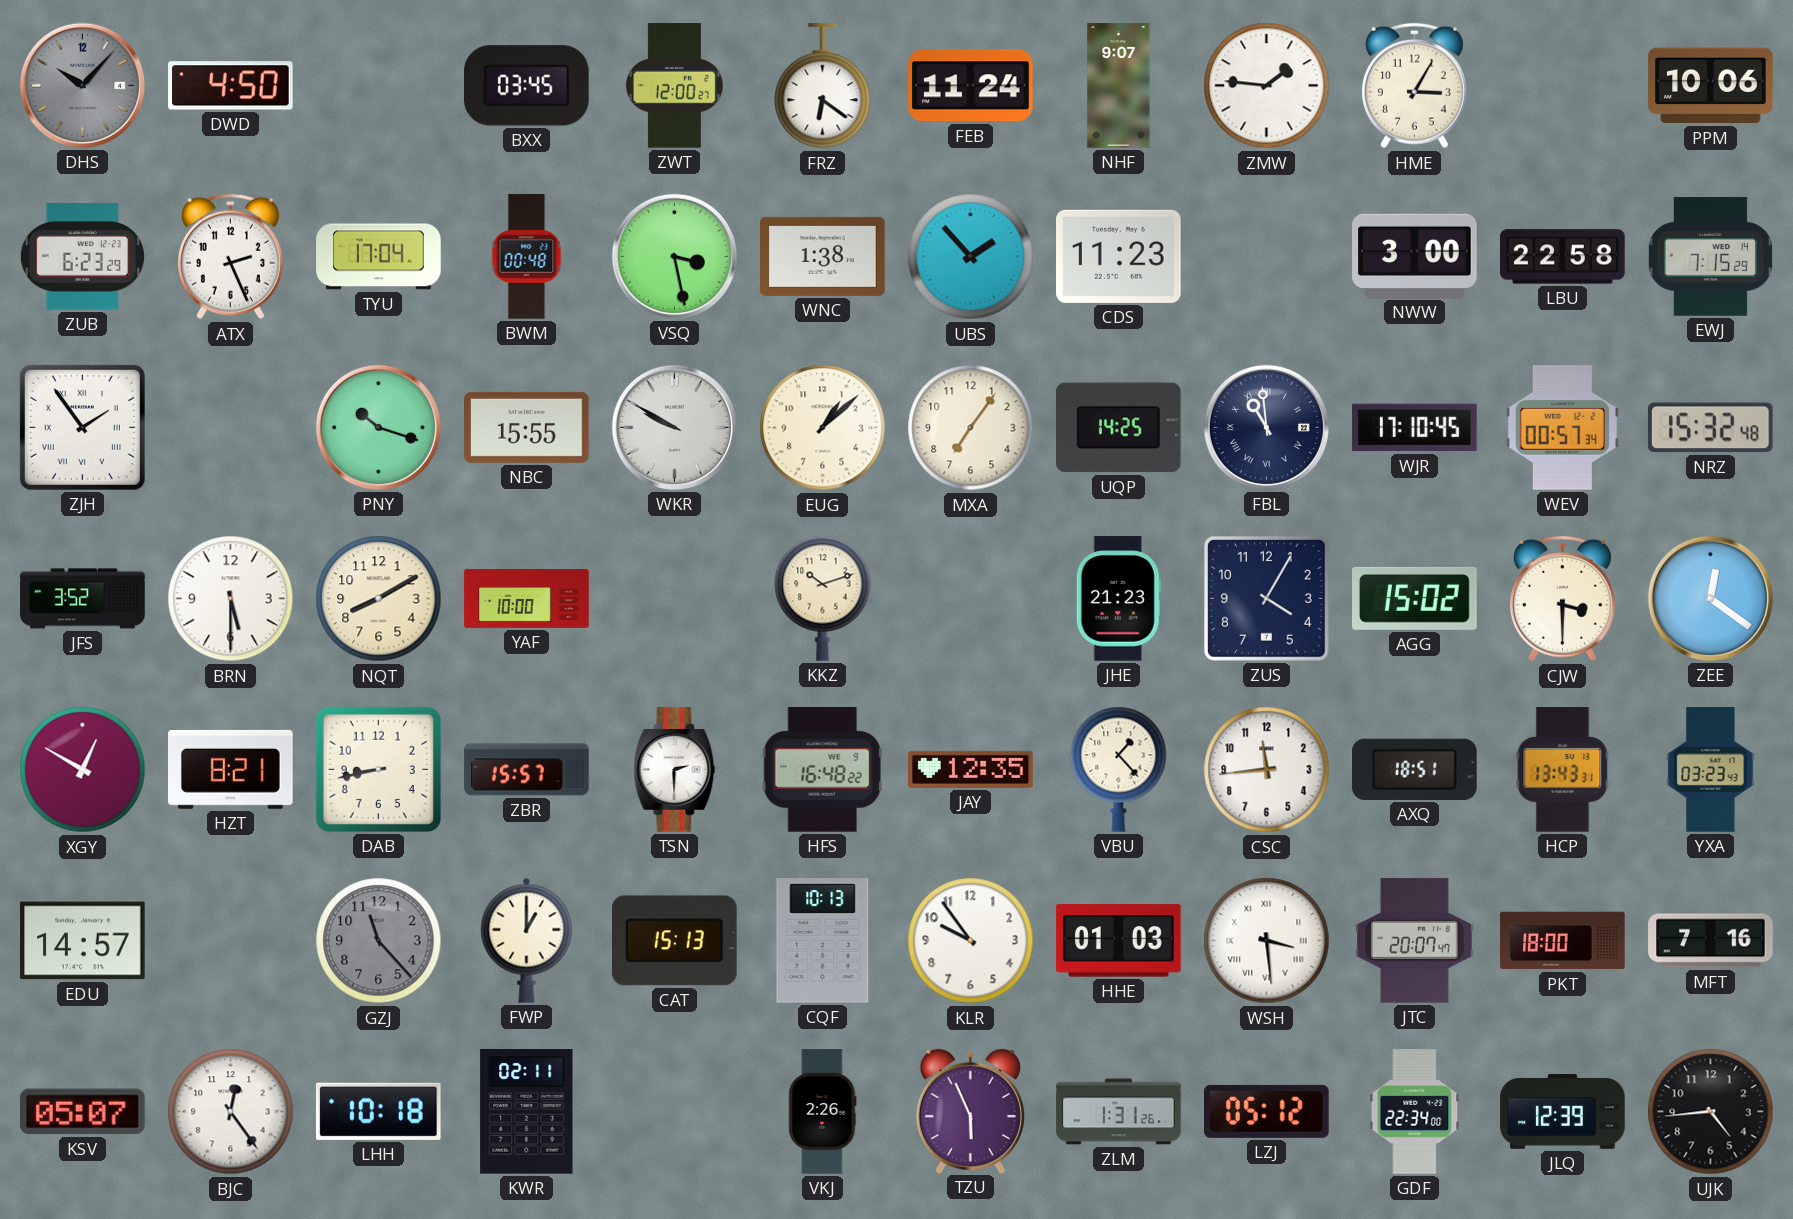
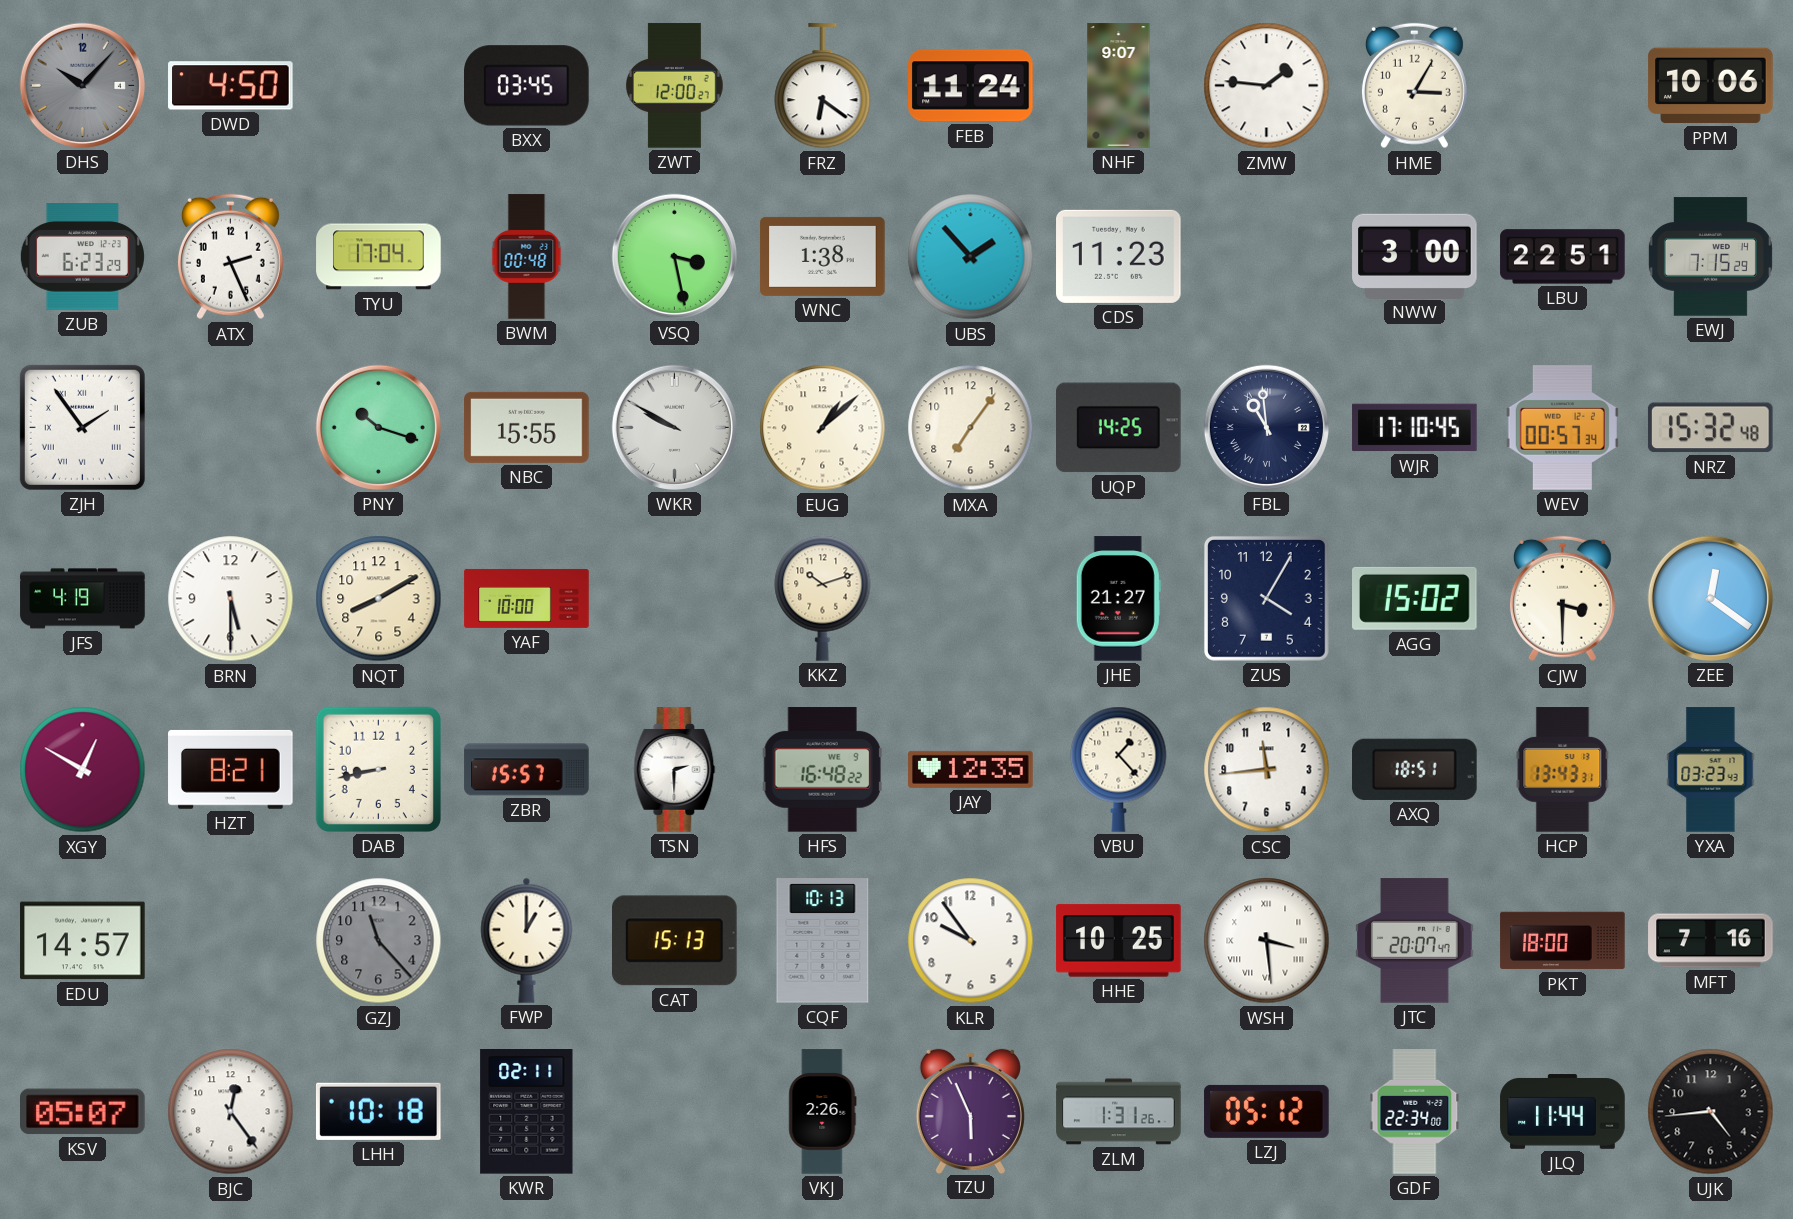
LBU: 22:58 -> 22:51
JFS: 3:52 -> 4:19
JHE: 21:23 -> 21:27
HHE: 01:03 -> 10:25
JLQ: 12:39 -> 11:44
